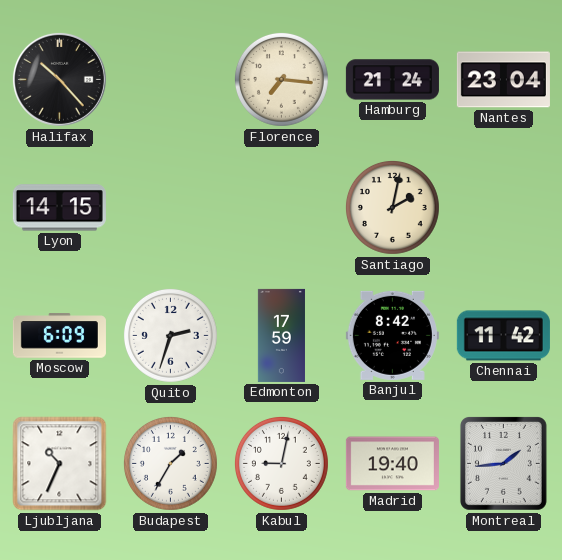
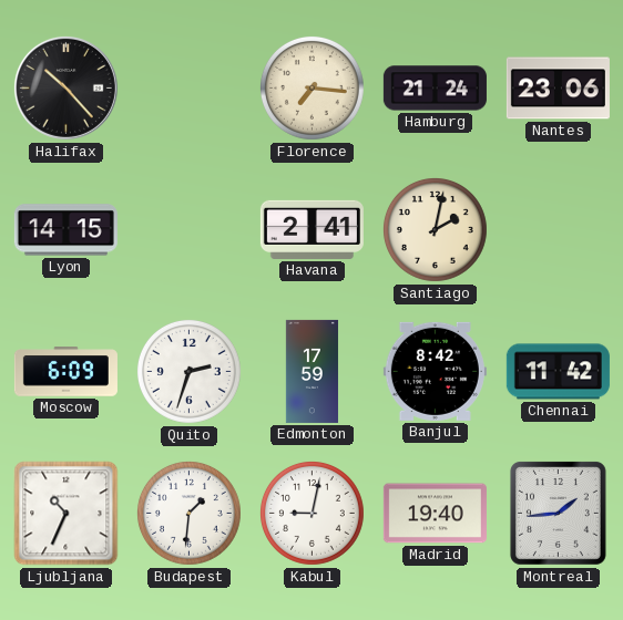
Nantes: 23:04 -> 23:06
Havana: none -> 2:41
Budapest: 1:35 -> 1:31
